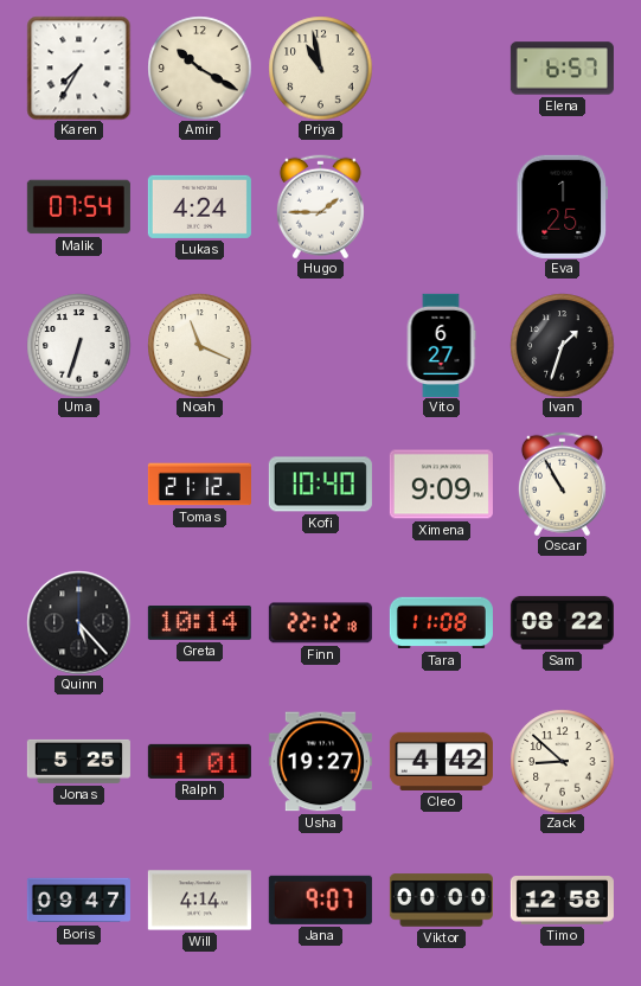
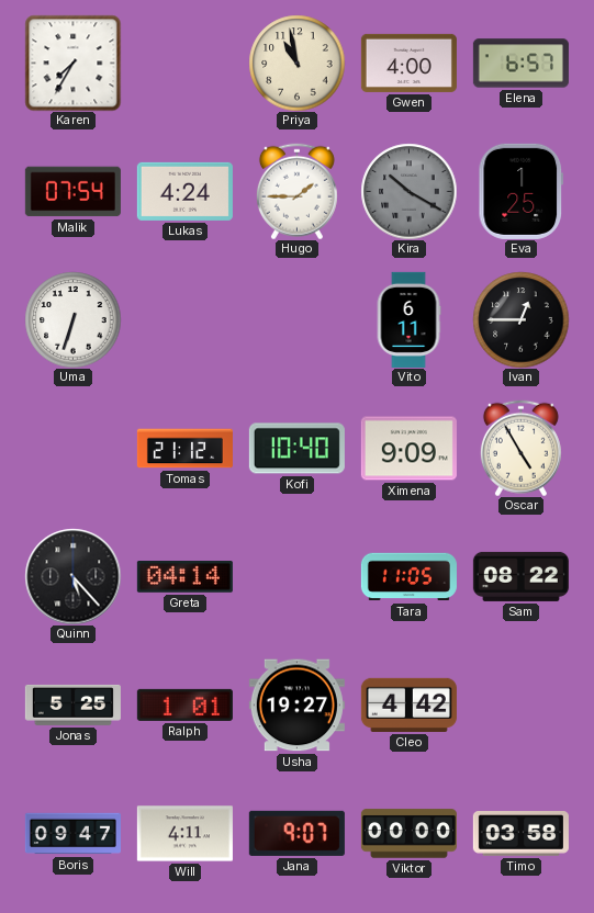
Amir: 10:20 -> none
Gwen: none -> 4:00
Kira: none -> 10:20
Noah: 11:19 -> none
Vito: 6:27 -> 6:11
Ivan: 1:33 -> 12:45
Oscar: 10:55 -> 4:55
Greta: 10:14 -> 04:14
Finn: 22:12 -> none
Tara: 11:08 -> 11:05
Zack: 8:52 -> none
Will: 4:14 -> 4:11
Timo: 12:58 -> 03:58
